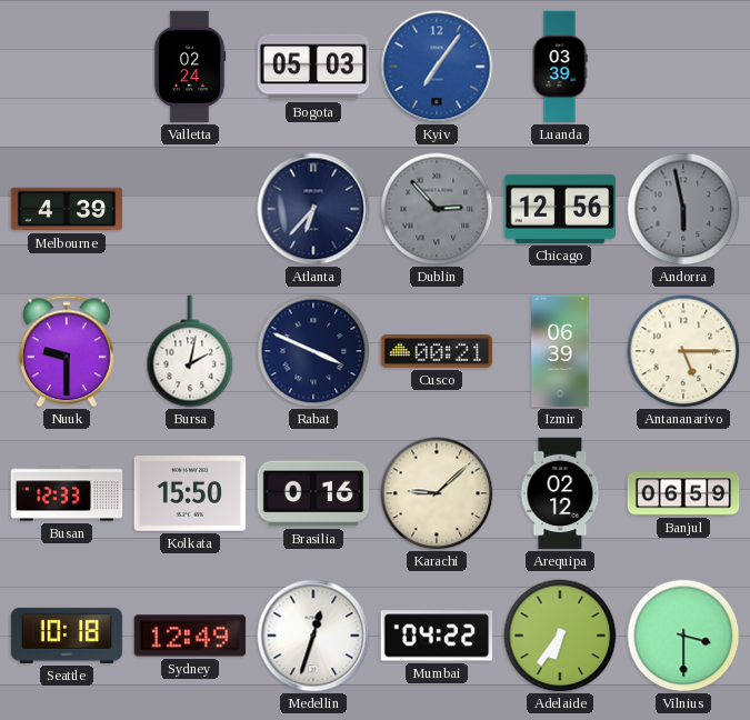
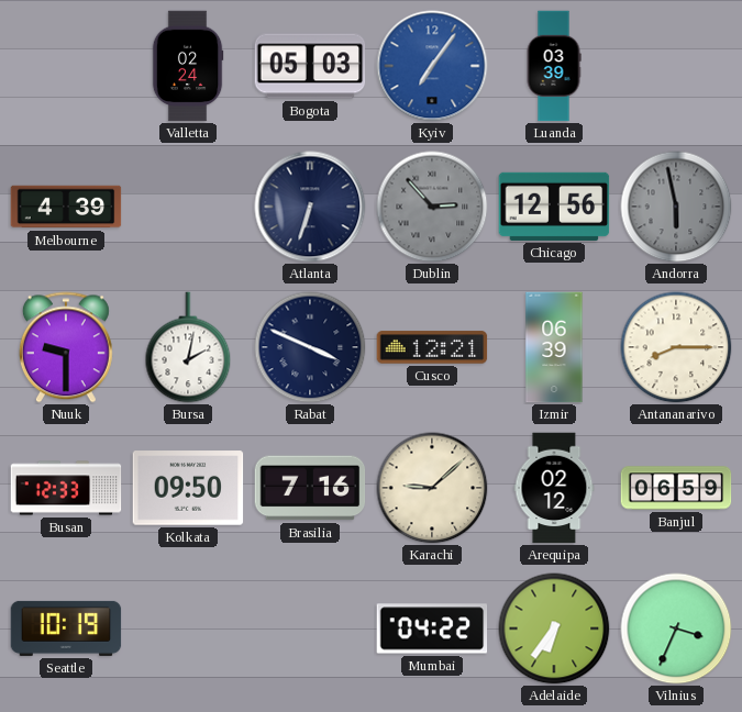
Atlanta: 6:37 -> 6:33
Cusco: 00:21 -> 12:21
Antananarivo: 5:15 -> 8:15
Kolkata: 15:50 -> 09:50
Brasilia: 0:16 -> 7:16
Seattle: 10:18 -> 10:19
Sydney: 12:49 -> none
Medellin: 12:33 -> none
Vilnius: 3:30 -> 3:34
